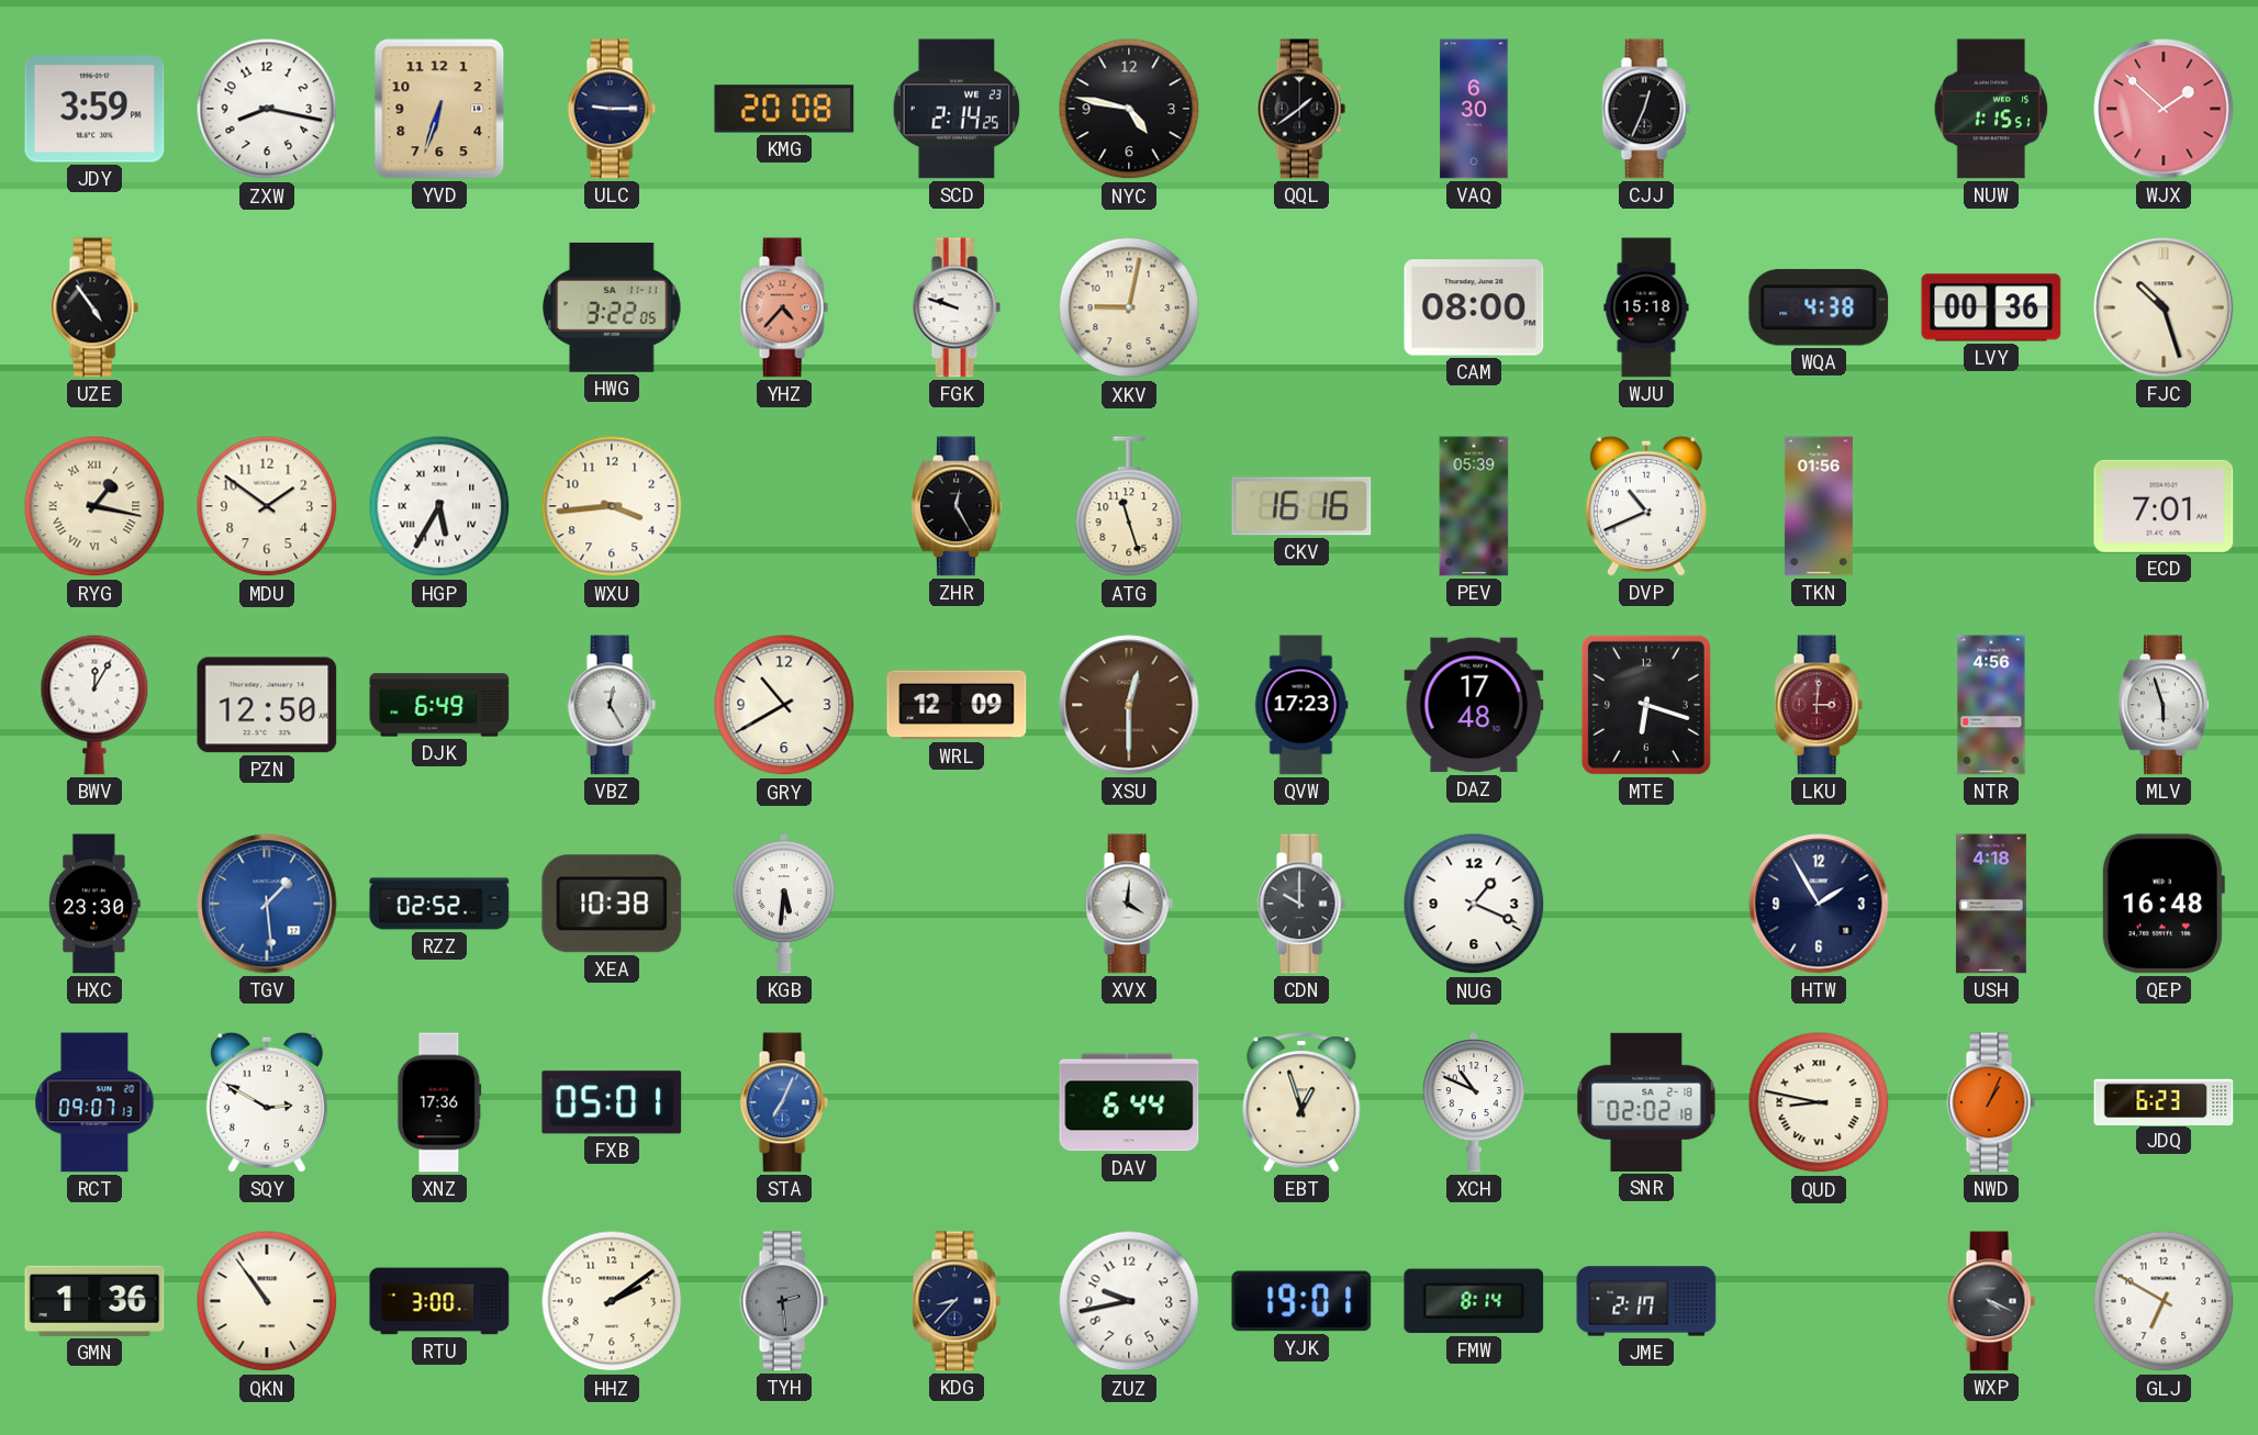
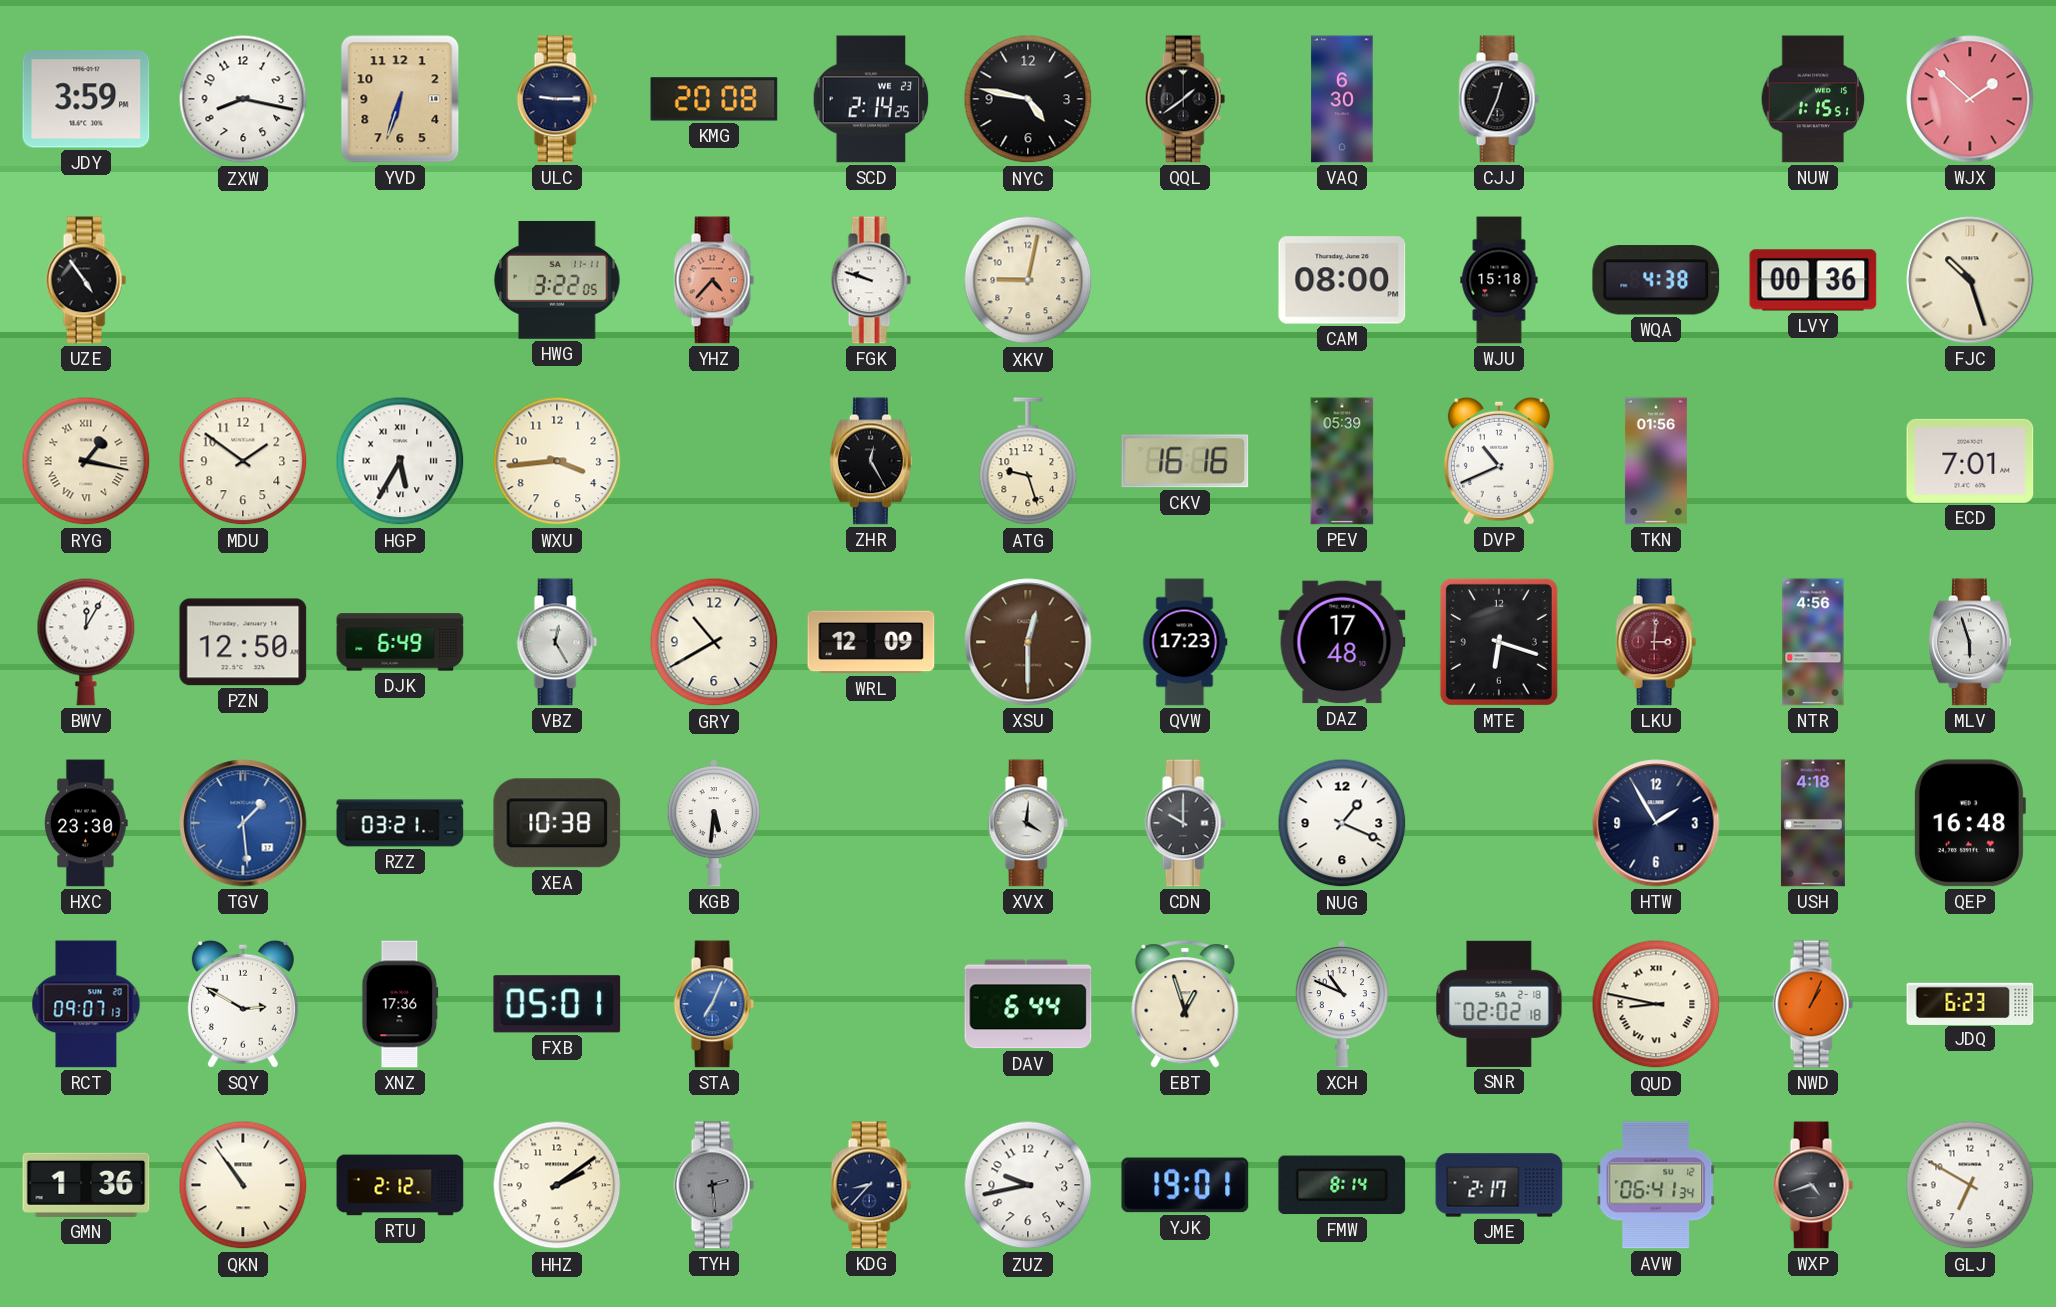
ATG: 11:27 -> 9:27
RZZ: 02:52 -> 03:21
RTU: 3:00 -> 2:12
AVW: none -> 06:41
WXP: 4:19 -> 4:42
